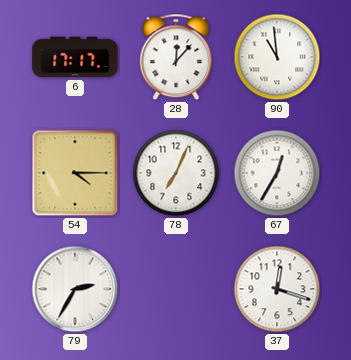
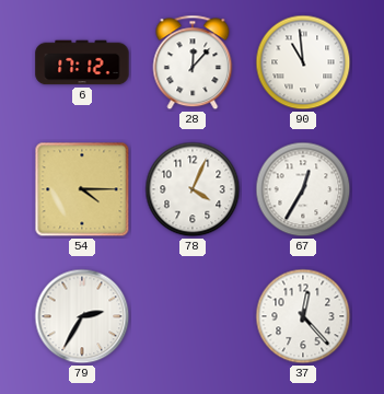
6: 17:17 -> 17:12
78: 7:04 -> 4:04
37: 12:18 -> 12:23
